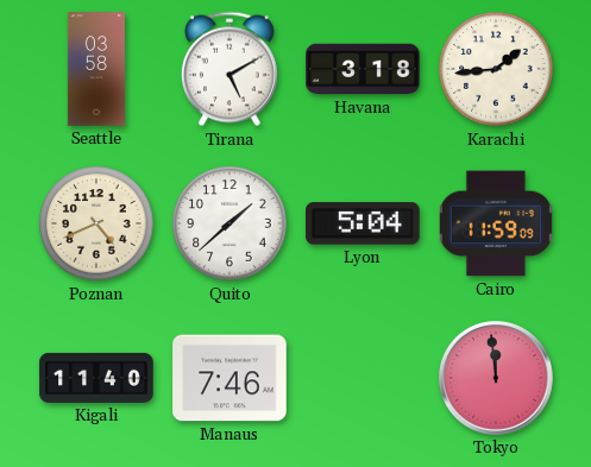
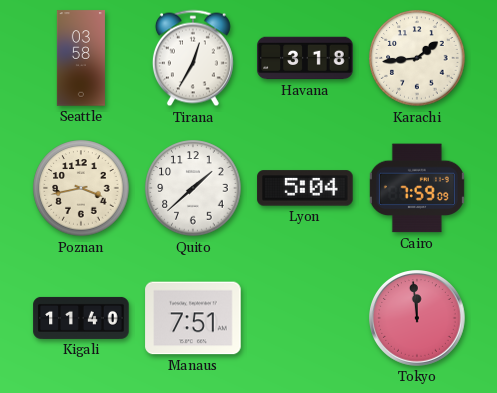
Tirana: 5:10 -> 12:35
Poznan: 4:41 -> 3:43
Cairo: 11:59 -> 7:59
Manaus: 7:46 -> 7:51
